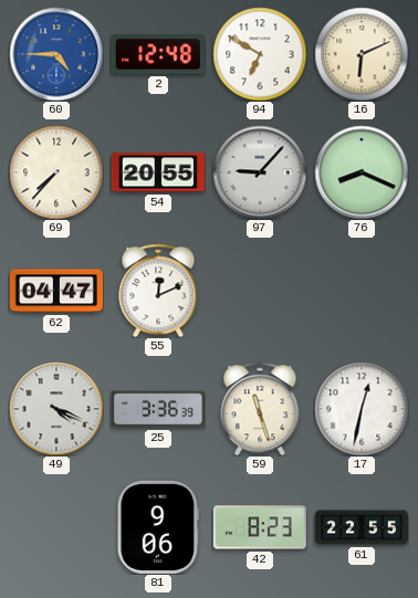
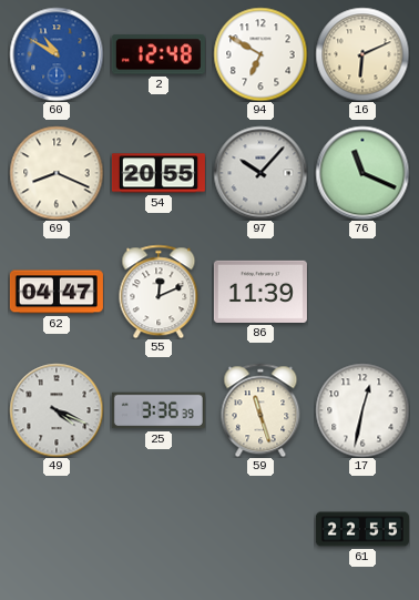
60: 4:45 -> 10:50
69: 7:37 -> 8:19
97: 9:07 -> 10:07
76: 8:19 -> 11:19
86: none -> 11:39
81: 9:06 -> none
42: 8:23 -> none
